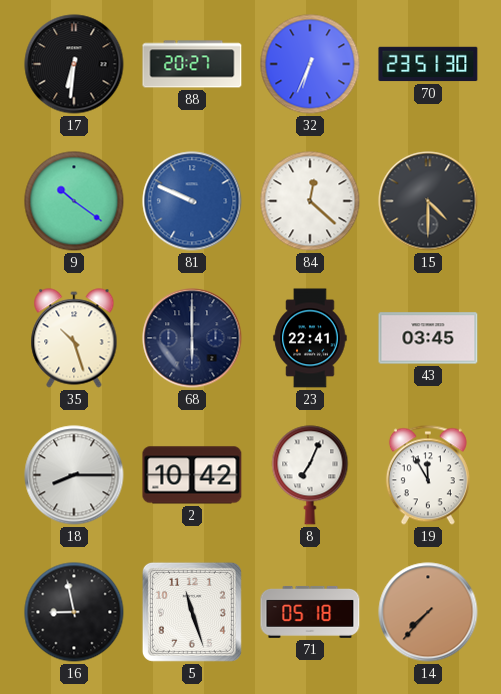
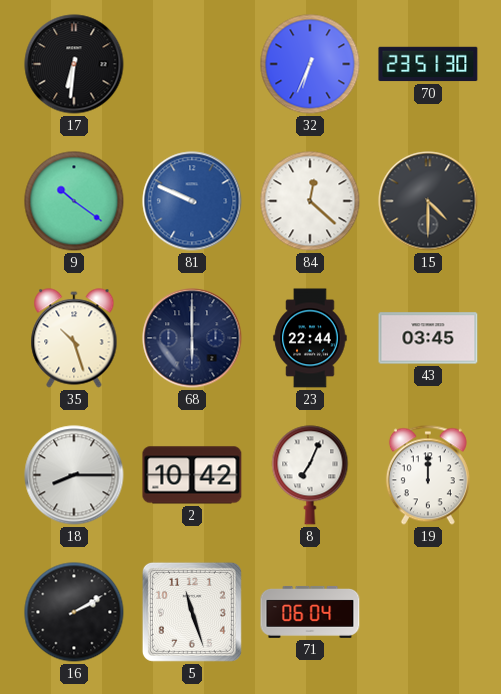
88: 20:27 -> none
23: 22:41 -> 22:44
19: 11:55 -> 12:00
16: 8:58 -> 2:10
71: 05:18 -> 06:04
14: 7:37 -> none
